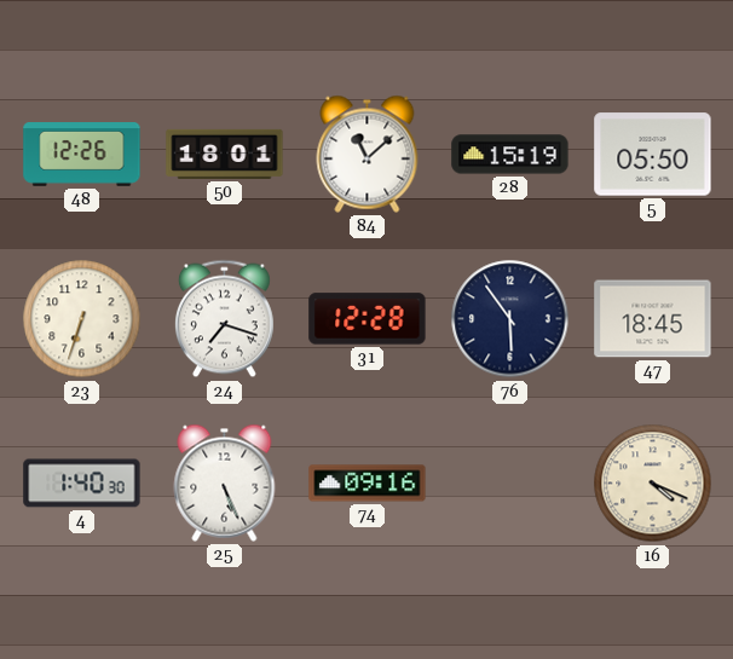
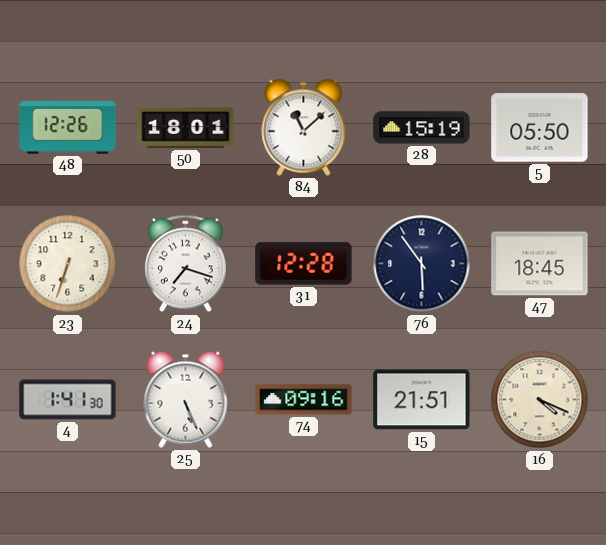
4: 1:40 -> 1:41
15: none -> 21:51
